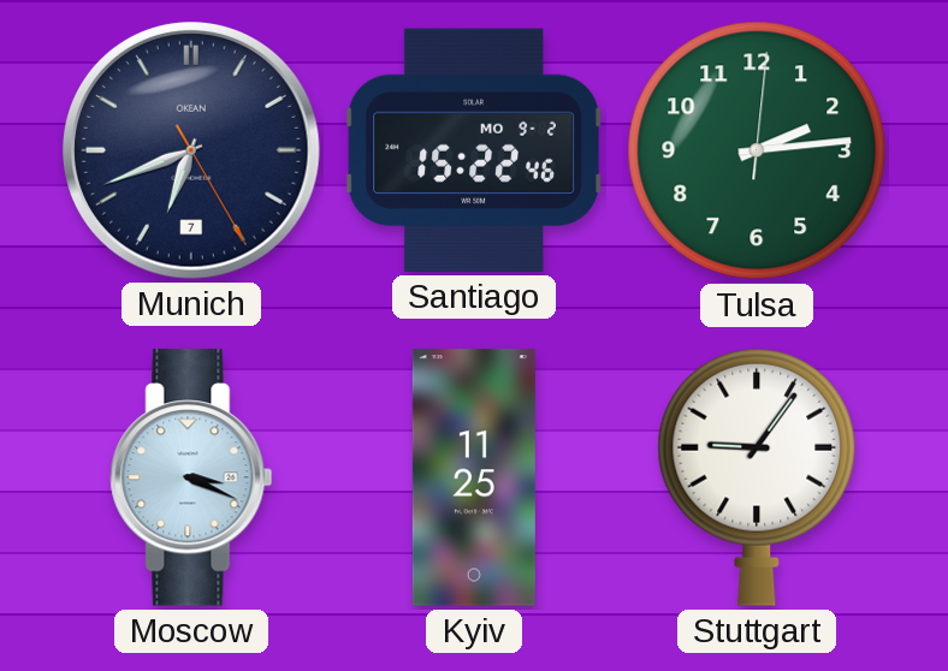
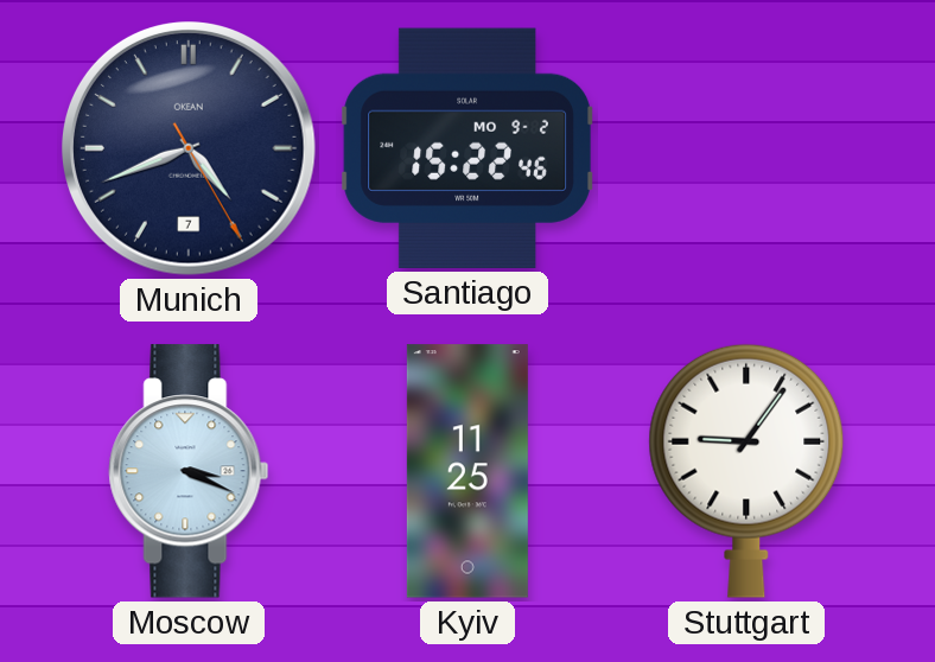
Munich: 6:41 -> 4:41
Tulsa: 2:14 -> none
